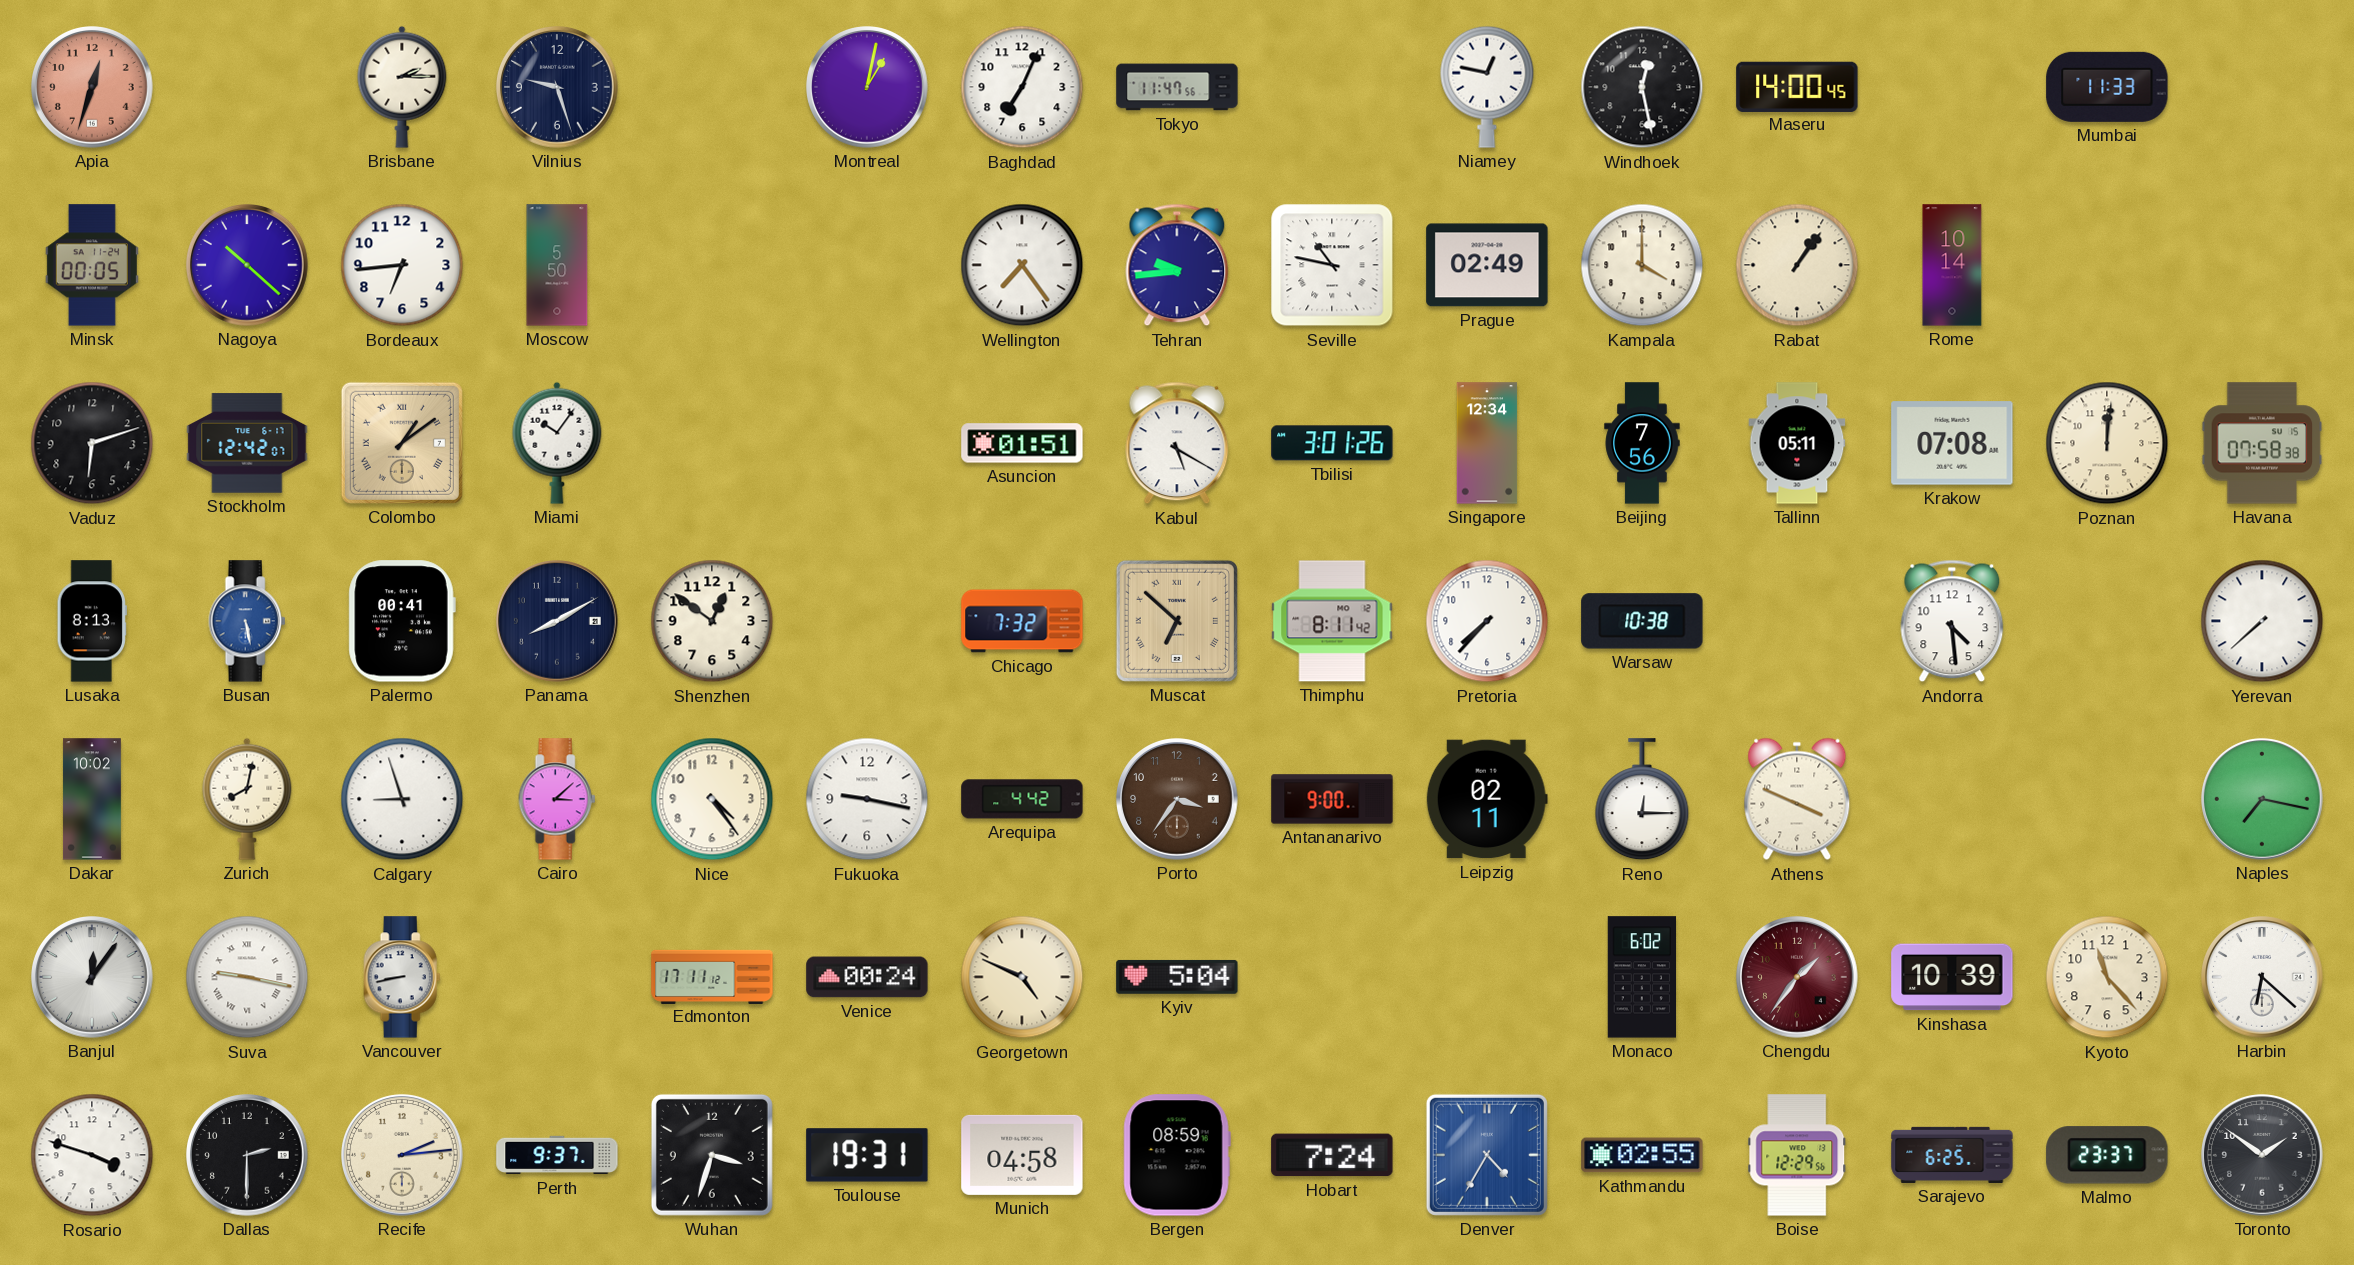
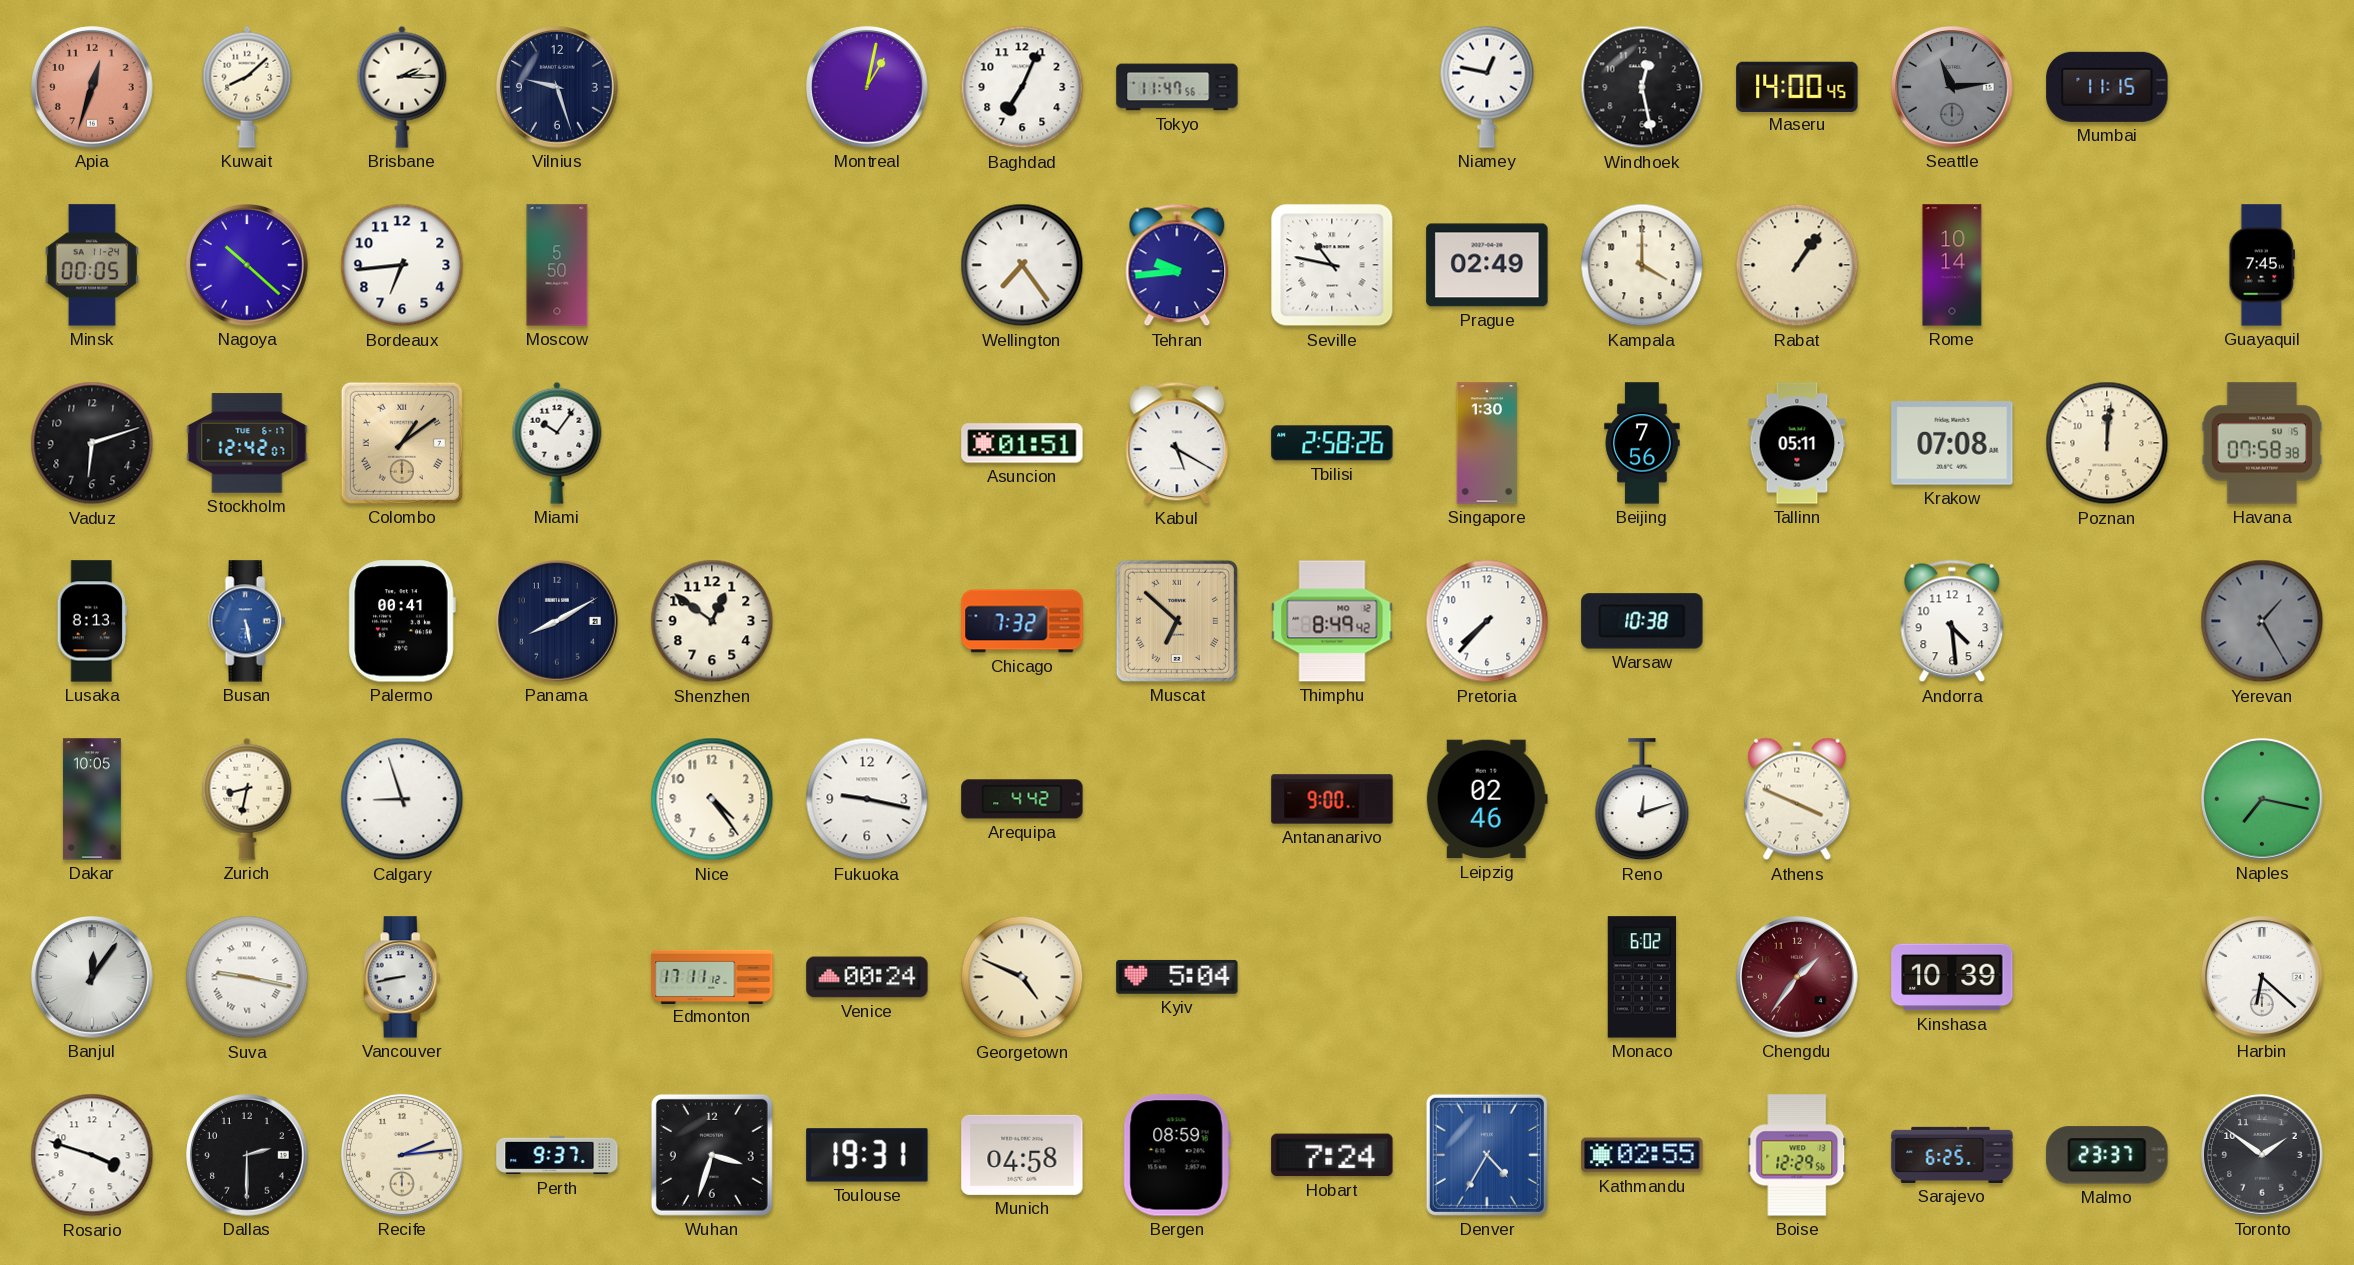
Kuwait: none -> 8:08
Seattle: none -> 11:14
Mumbai: 11:33 -> 11:15
Guayaquil: none -> 7:45
Tbilisi: 3:01 -> 2:58
Singapore: 12:34 -> 1:30
Thimphu: 8:11 -> 8:49
Yerevan: 7:38 -> 1:25
Yerevan dial: white -> grey
Dakar: 10:02 -> 10:05
Zurich: 8:02 -> 8:32
Cairo: 3:08 -> none
Porto: 3:36 -> none
Leipzig: 02:11 -> 02:46
Reno: 12:15 -> 12:12
Kyoto: 11:23 -> none
